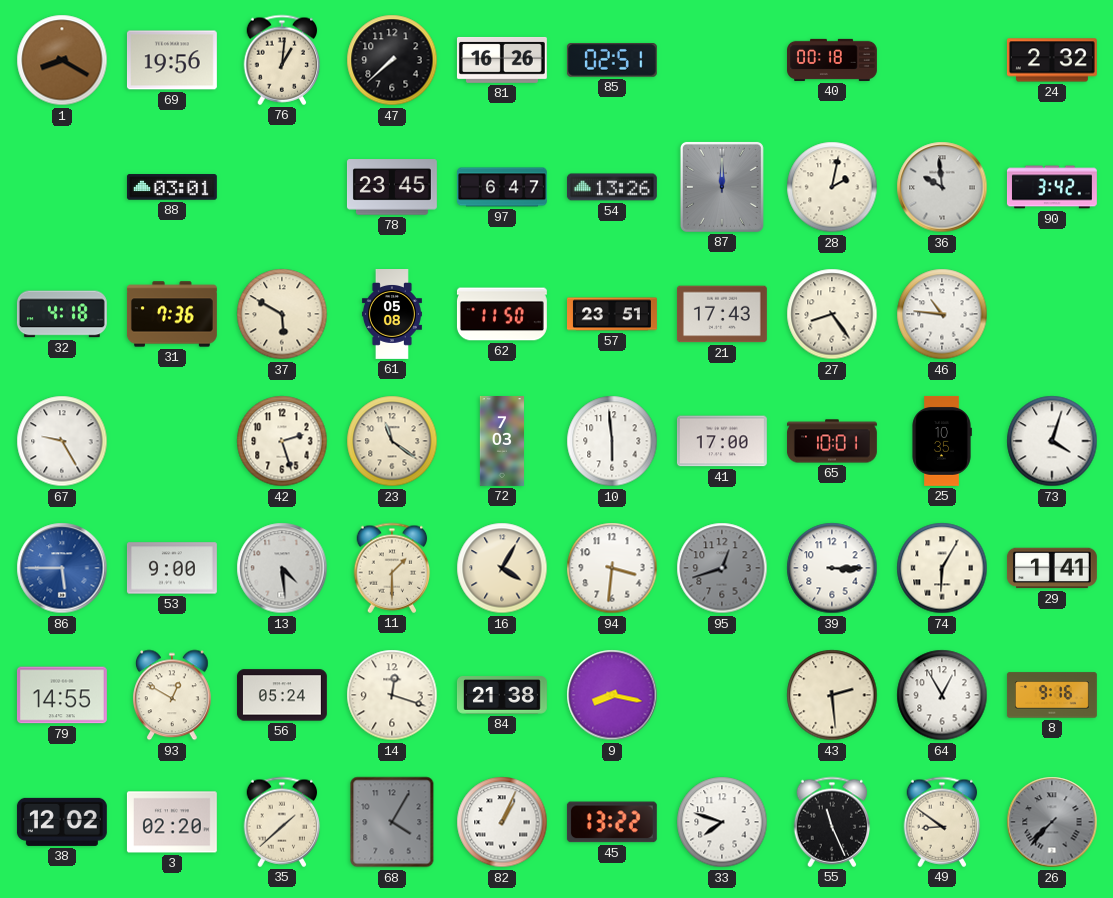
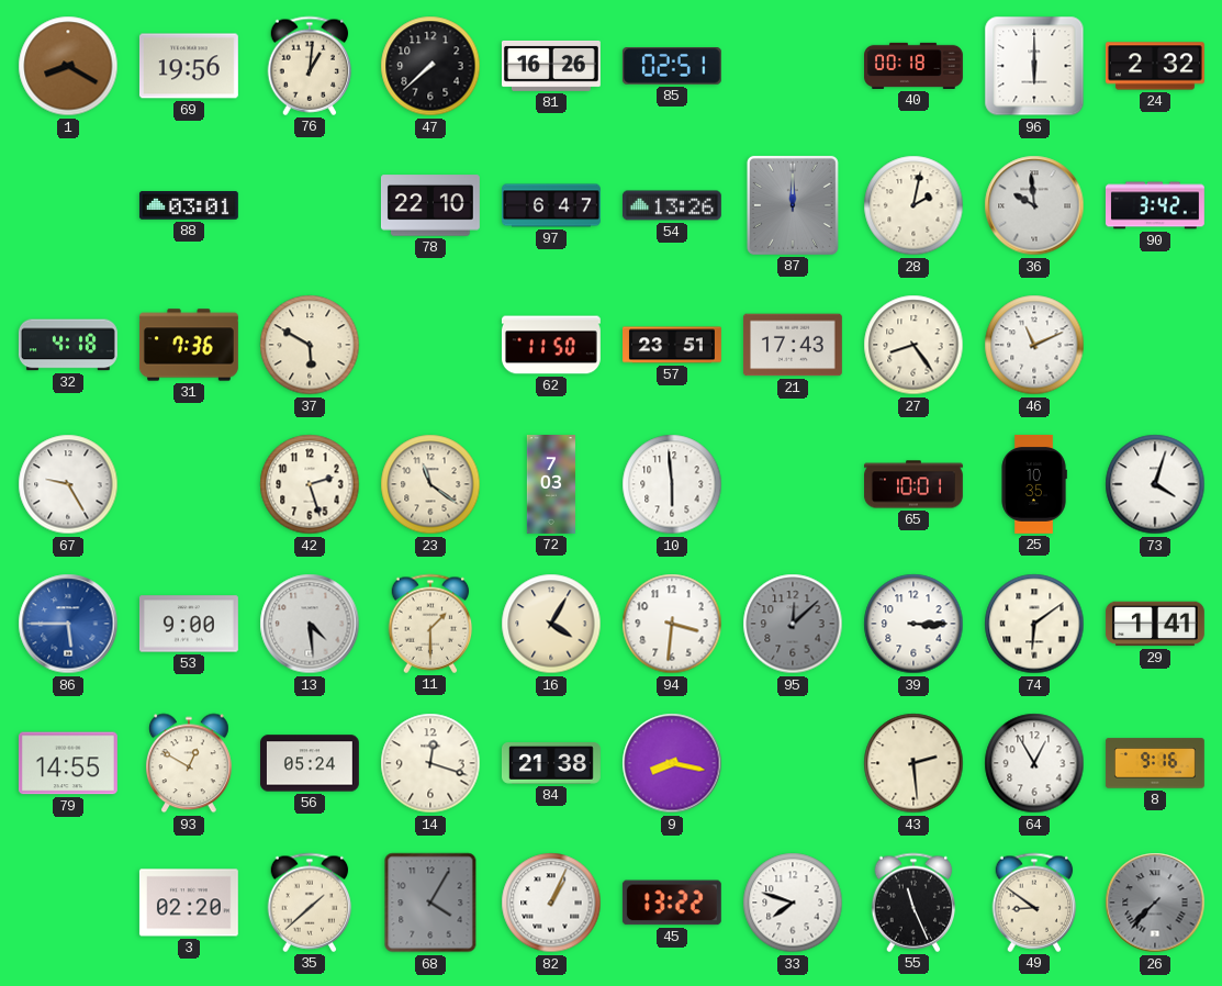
96: none -> 6:00
78: 23:45 -> 22:10
61: 05:08 -> none
46: 10:46 -> 11:11
41: 17:00 -> none
95: 12:42 -> 12:08
74: 6:05 -> 6:09
38: 12:02 -> none
